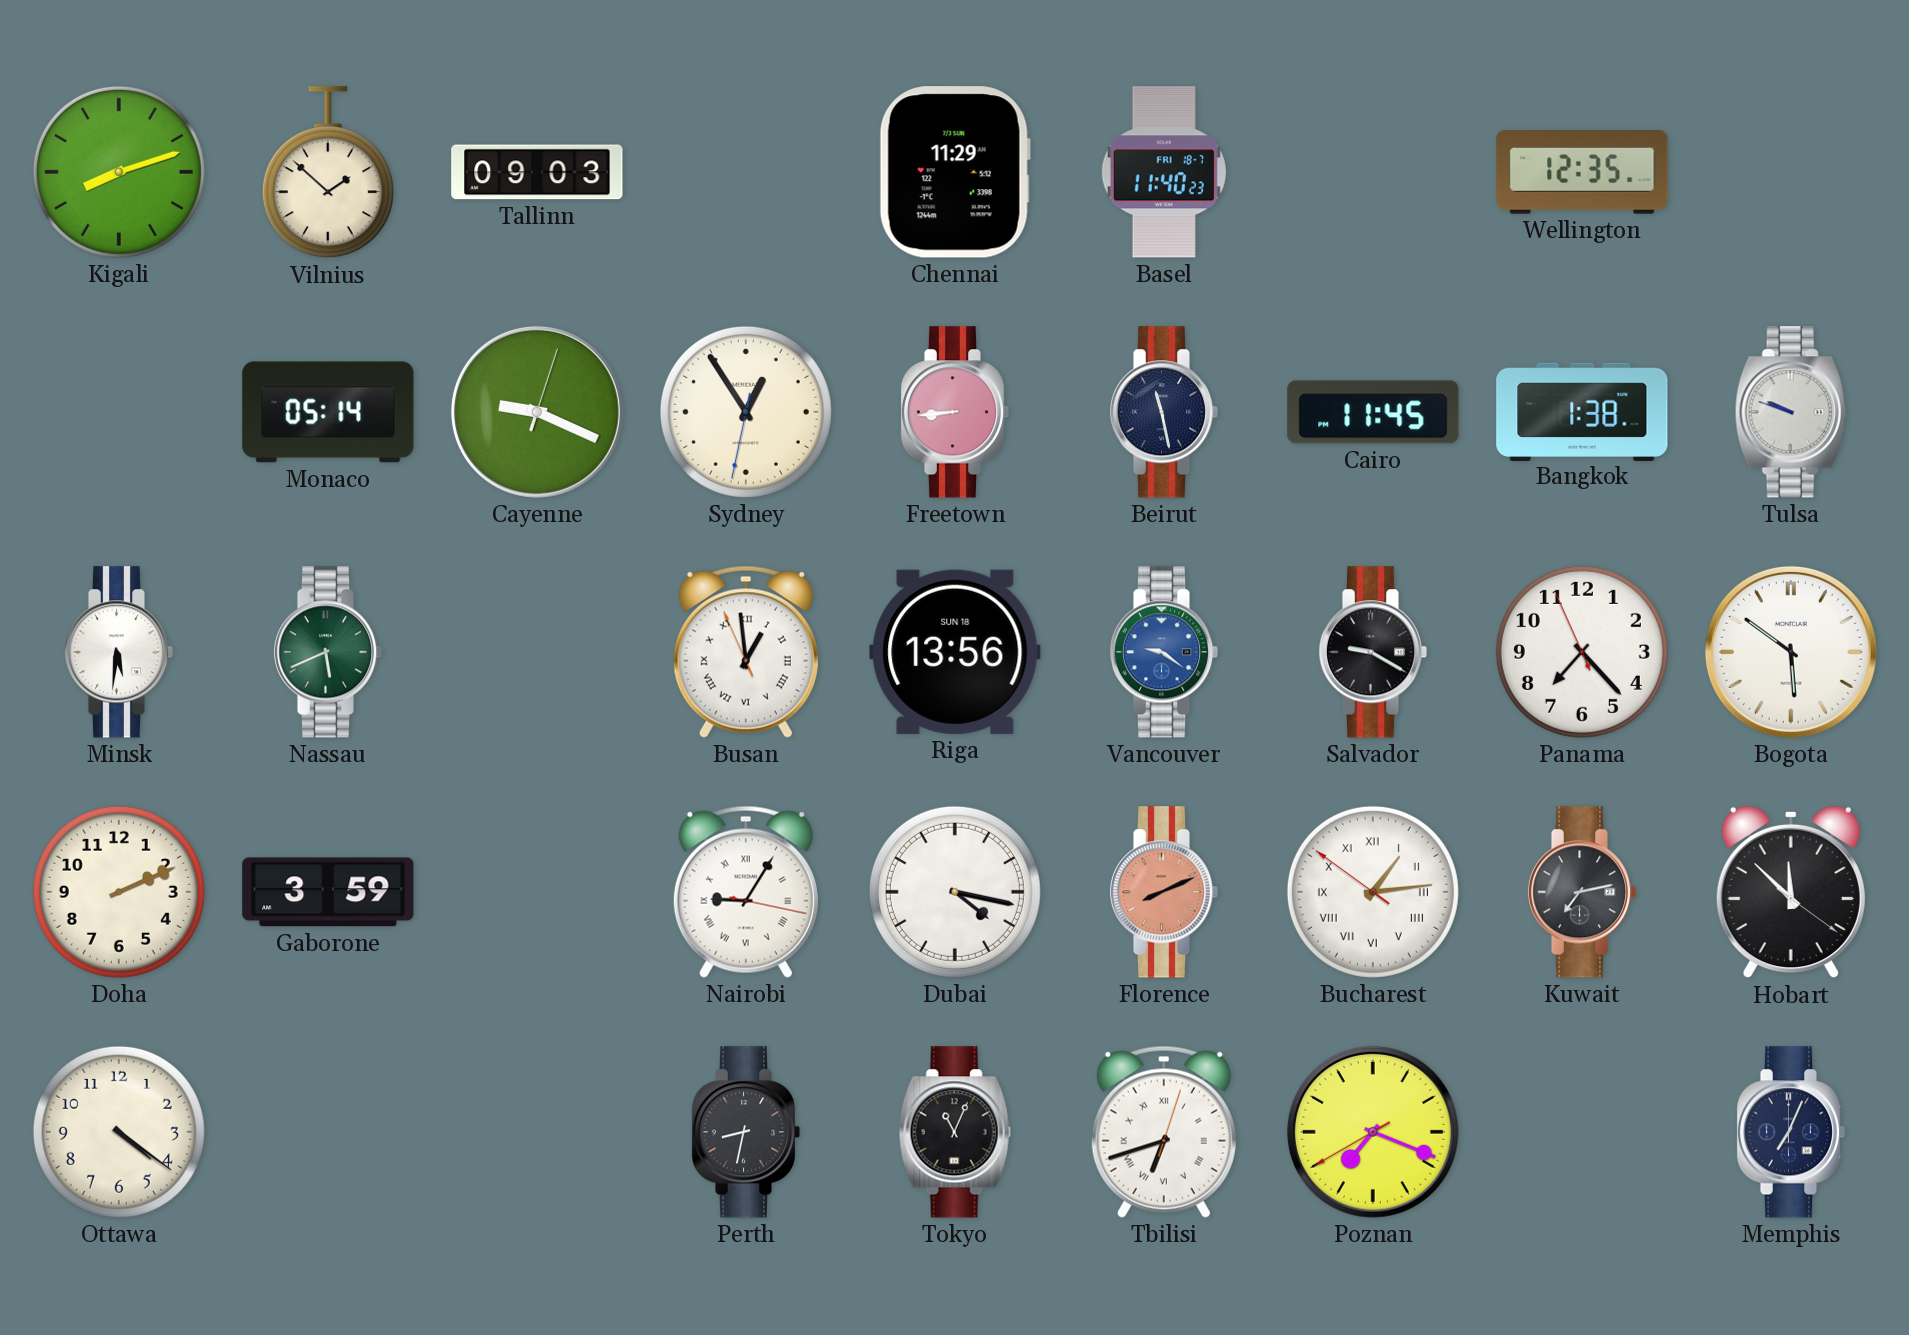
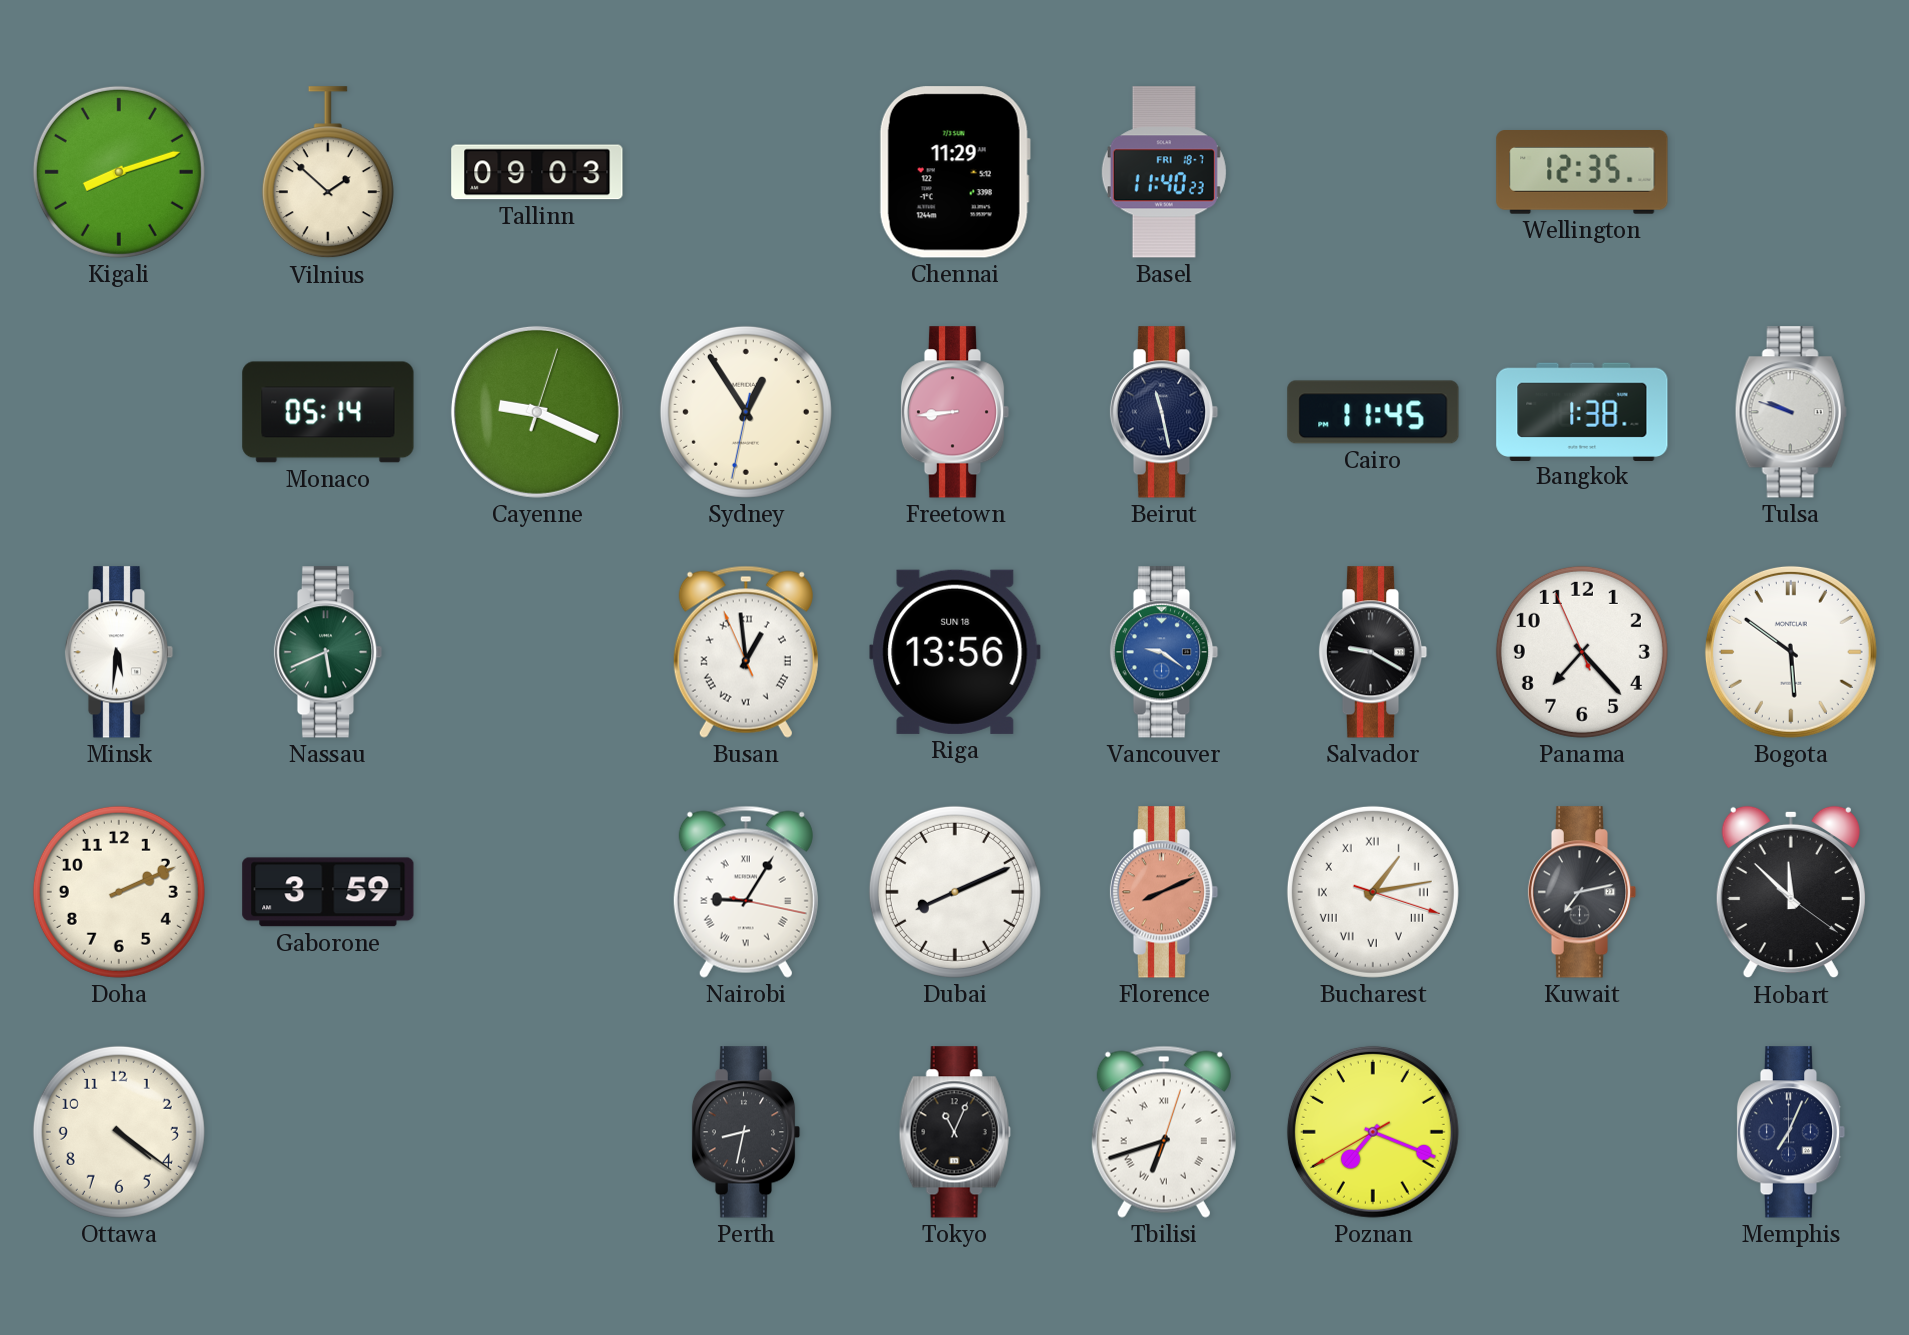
Dubai: 4:17 -> 8:11
Bucharest: 1:13:51 -> 1:13:18
